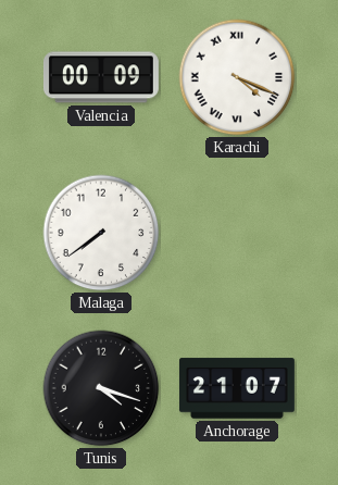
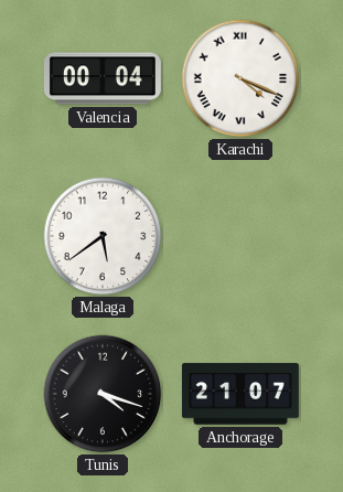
Valencia: 00:09 -> 00:04
Malaga: 7:39 -> 5:39
